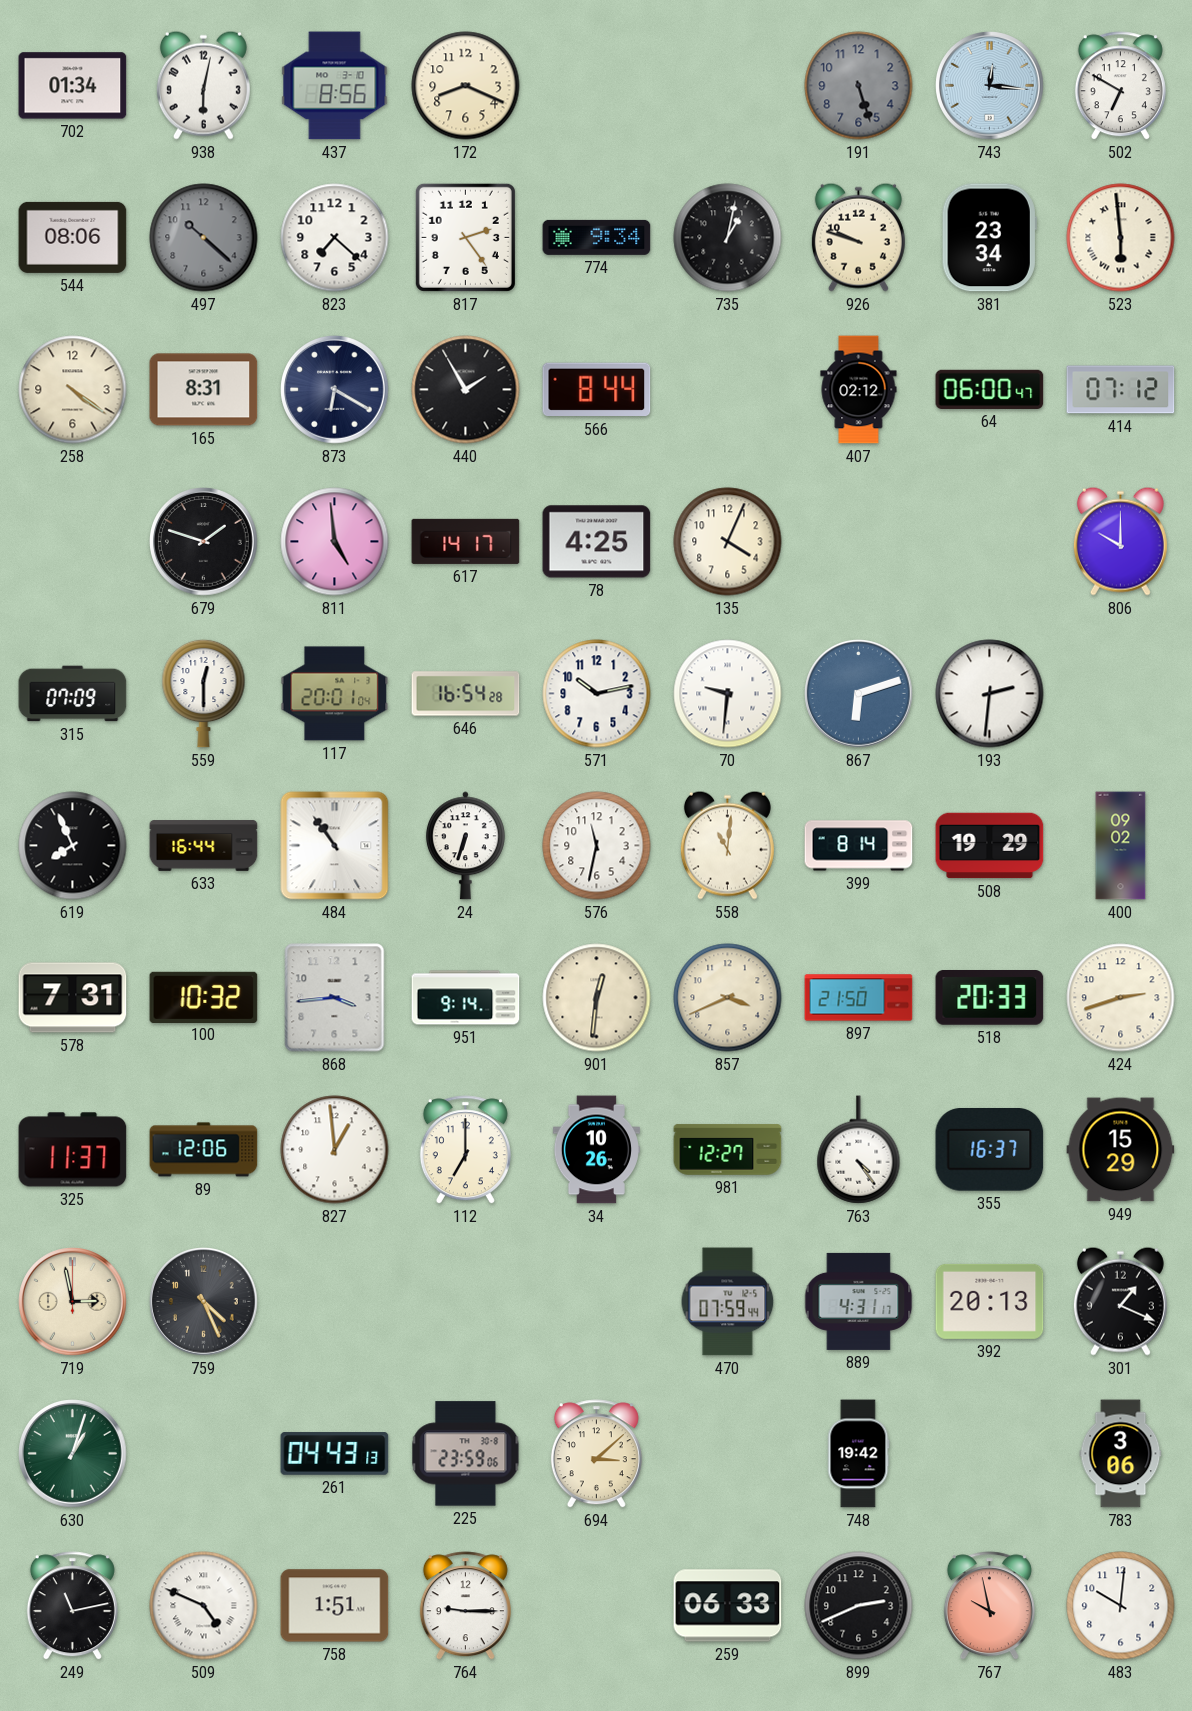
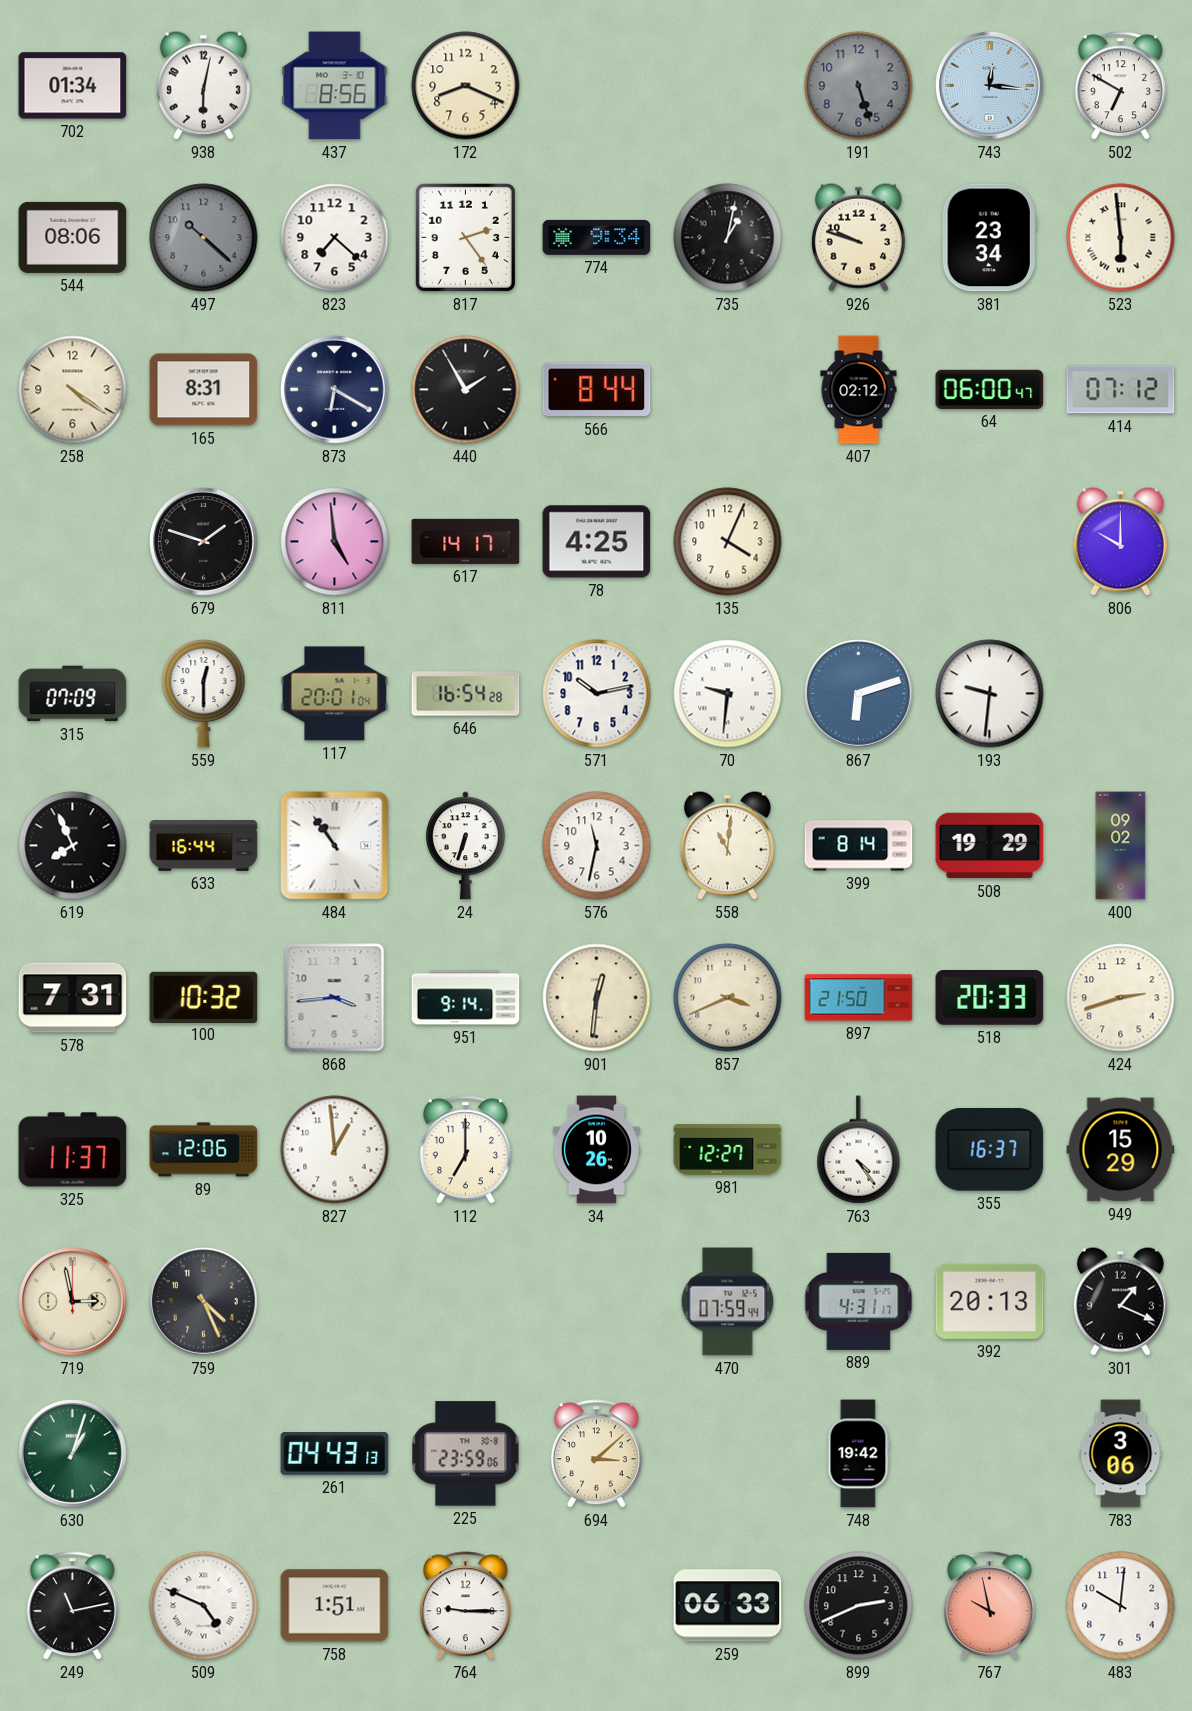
193: 2:31 -> 9:31
